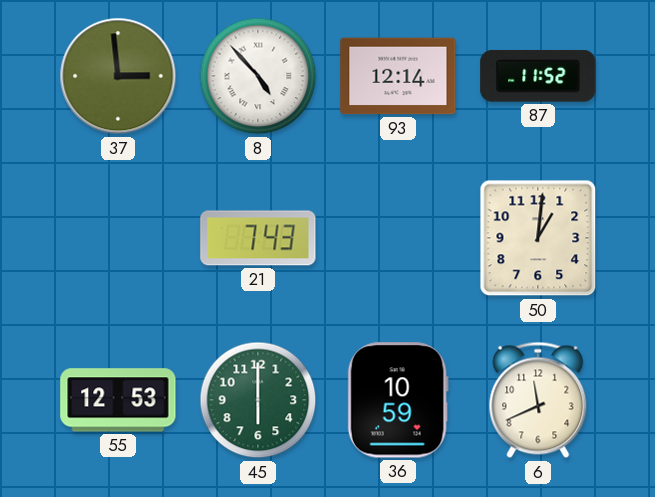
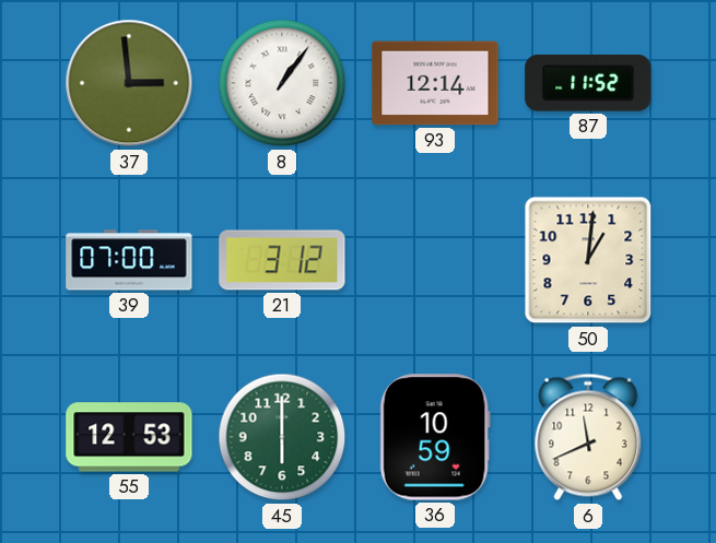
8: 4:53 -> 1:06
39: none -> 07:00
21: 7:43 -> 3:12
